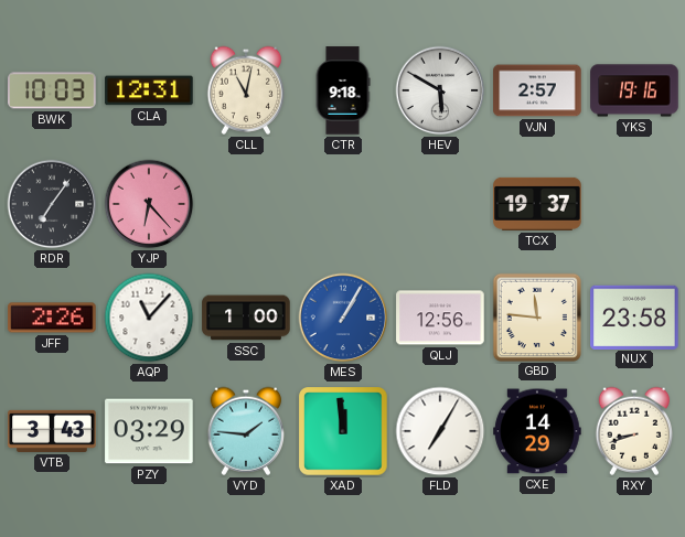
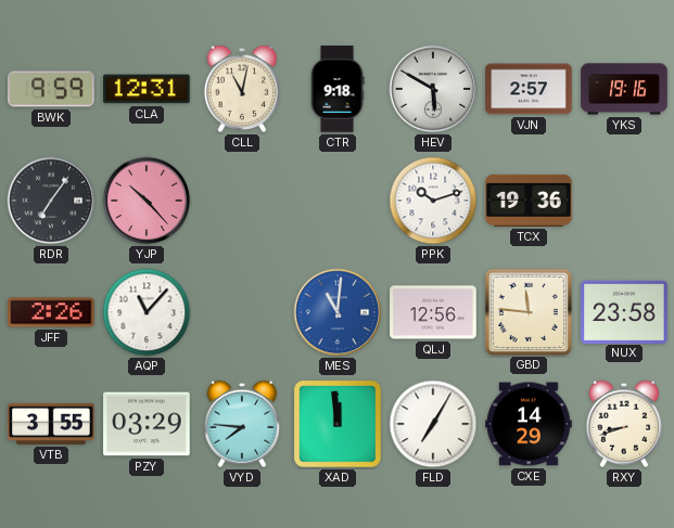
BWK: 10:03 -> 9:59
YJP: 6:23 -> 10:23
PPK: none -> 10:12
TCX: 19:37 -> 19:36
SSC: 1:00 -> none
MES: 1:05 -> 11:01
VTB: 3:43 -> 3:55
VYD: 1:46 -> 7:46
